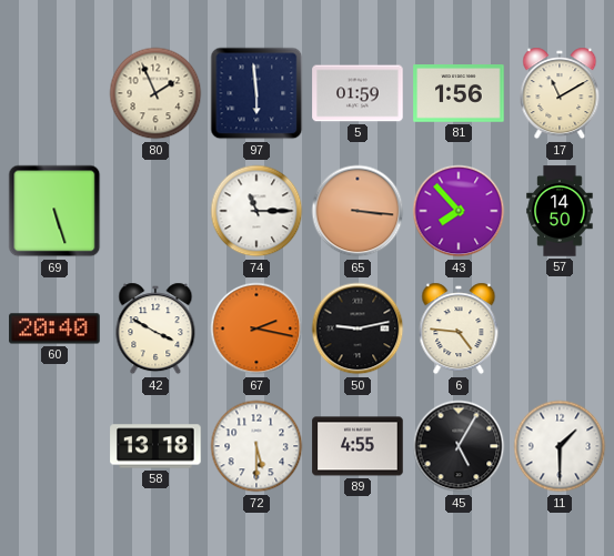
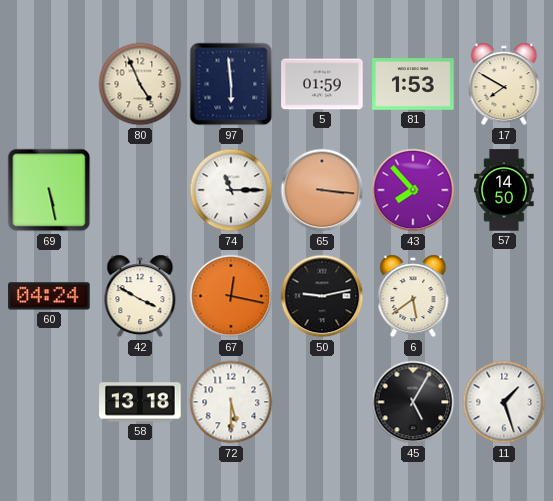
80: 1:56 -> 4:56
81: 1:56 -> 1:53
17: 11:10 -> 7:50
69: 5:27 -> 5:28
60: 20:40 -> 04:24
67: 2:17 -> 12:17
6: 4:46 -> 5:39
89: 4:55 -> none
11: 1:30 -> 1:27
